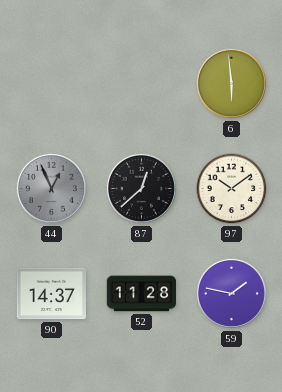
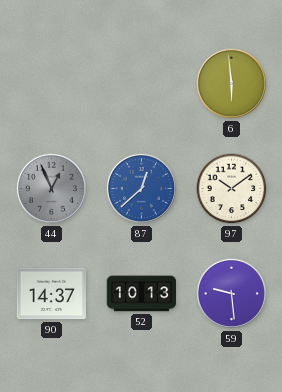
87 dial: black -> blue
52: 11:28 -> 10:13
59: 1:47 -> 9:29
